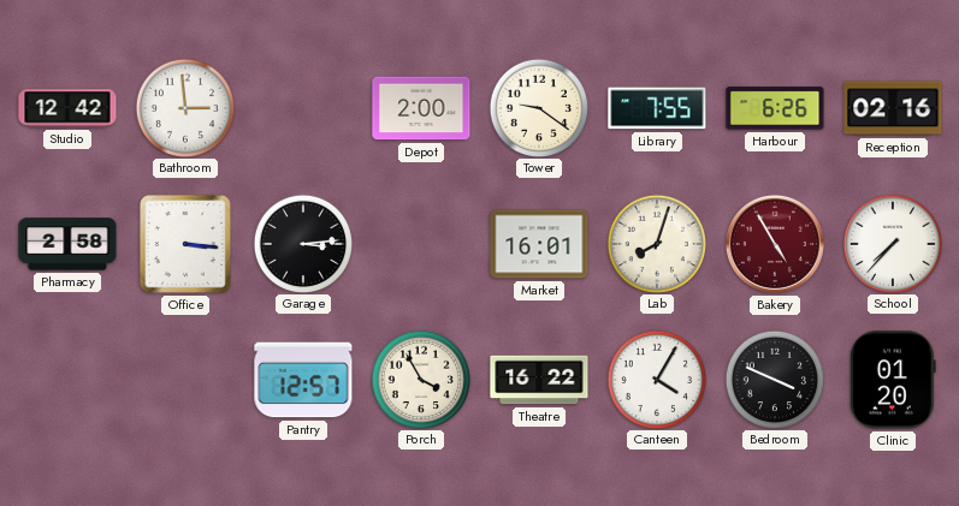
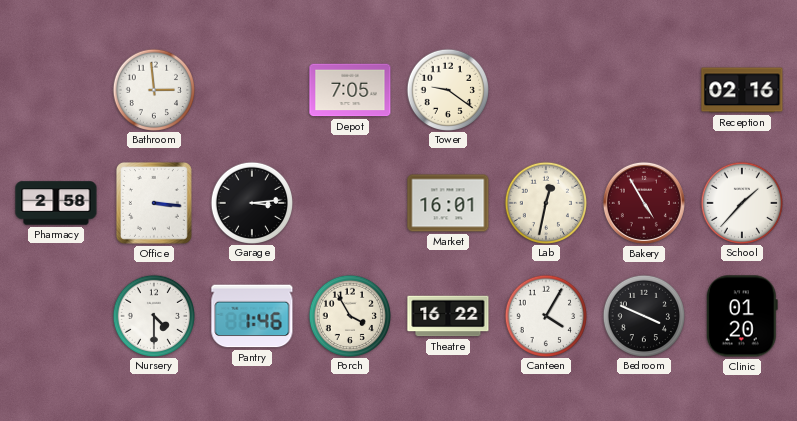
Studio: 12:42 -> none
Depot: 2:00 -> 7:05
Library: 7:55 -> none
Harbour: 6:26 -> none
Lab: 8:03 -> 12:32
School: 7:37 -> 1:37
Nursery: none -> 4:30
Pantry: 12:57 -> 1:46
